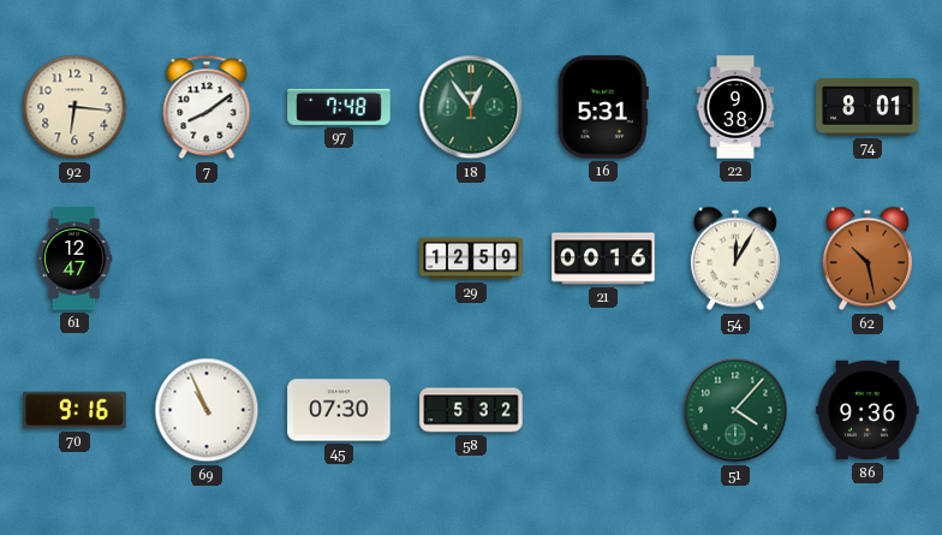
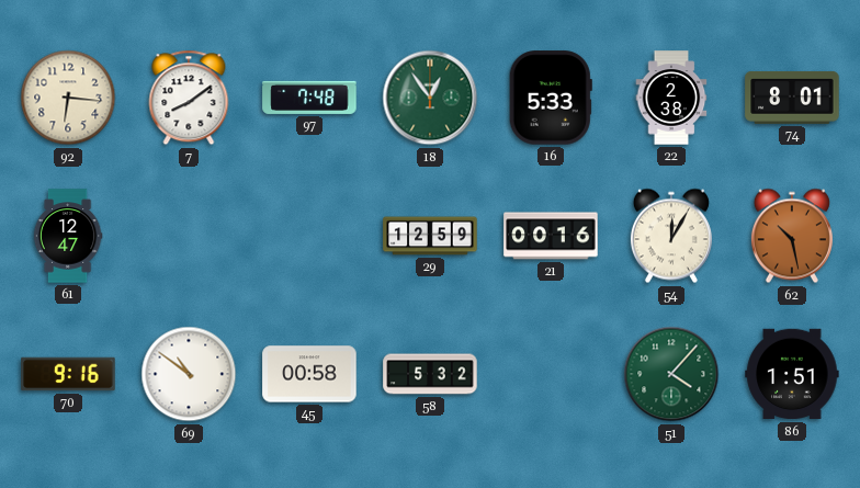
16: 5:31 -> 5:33
22: 9:38 -> 2:38
69: 10:56 -> 10:51
45: 07:30 -> 00:58
86: 9:36 -> 1:51
